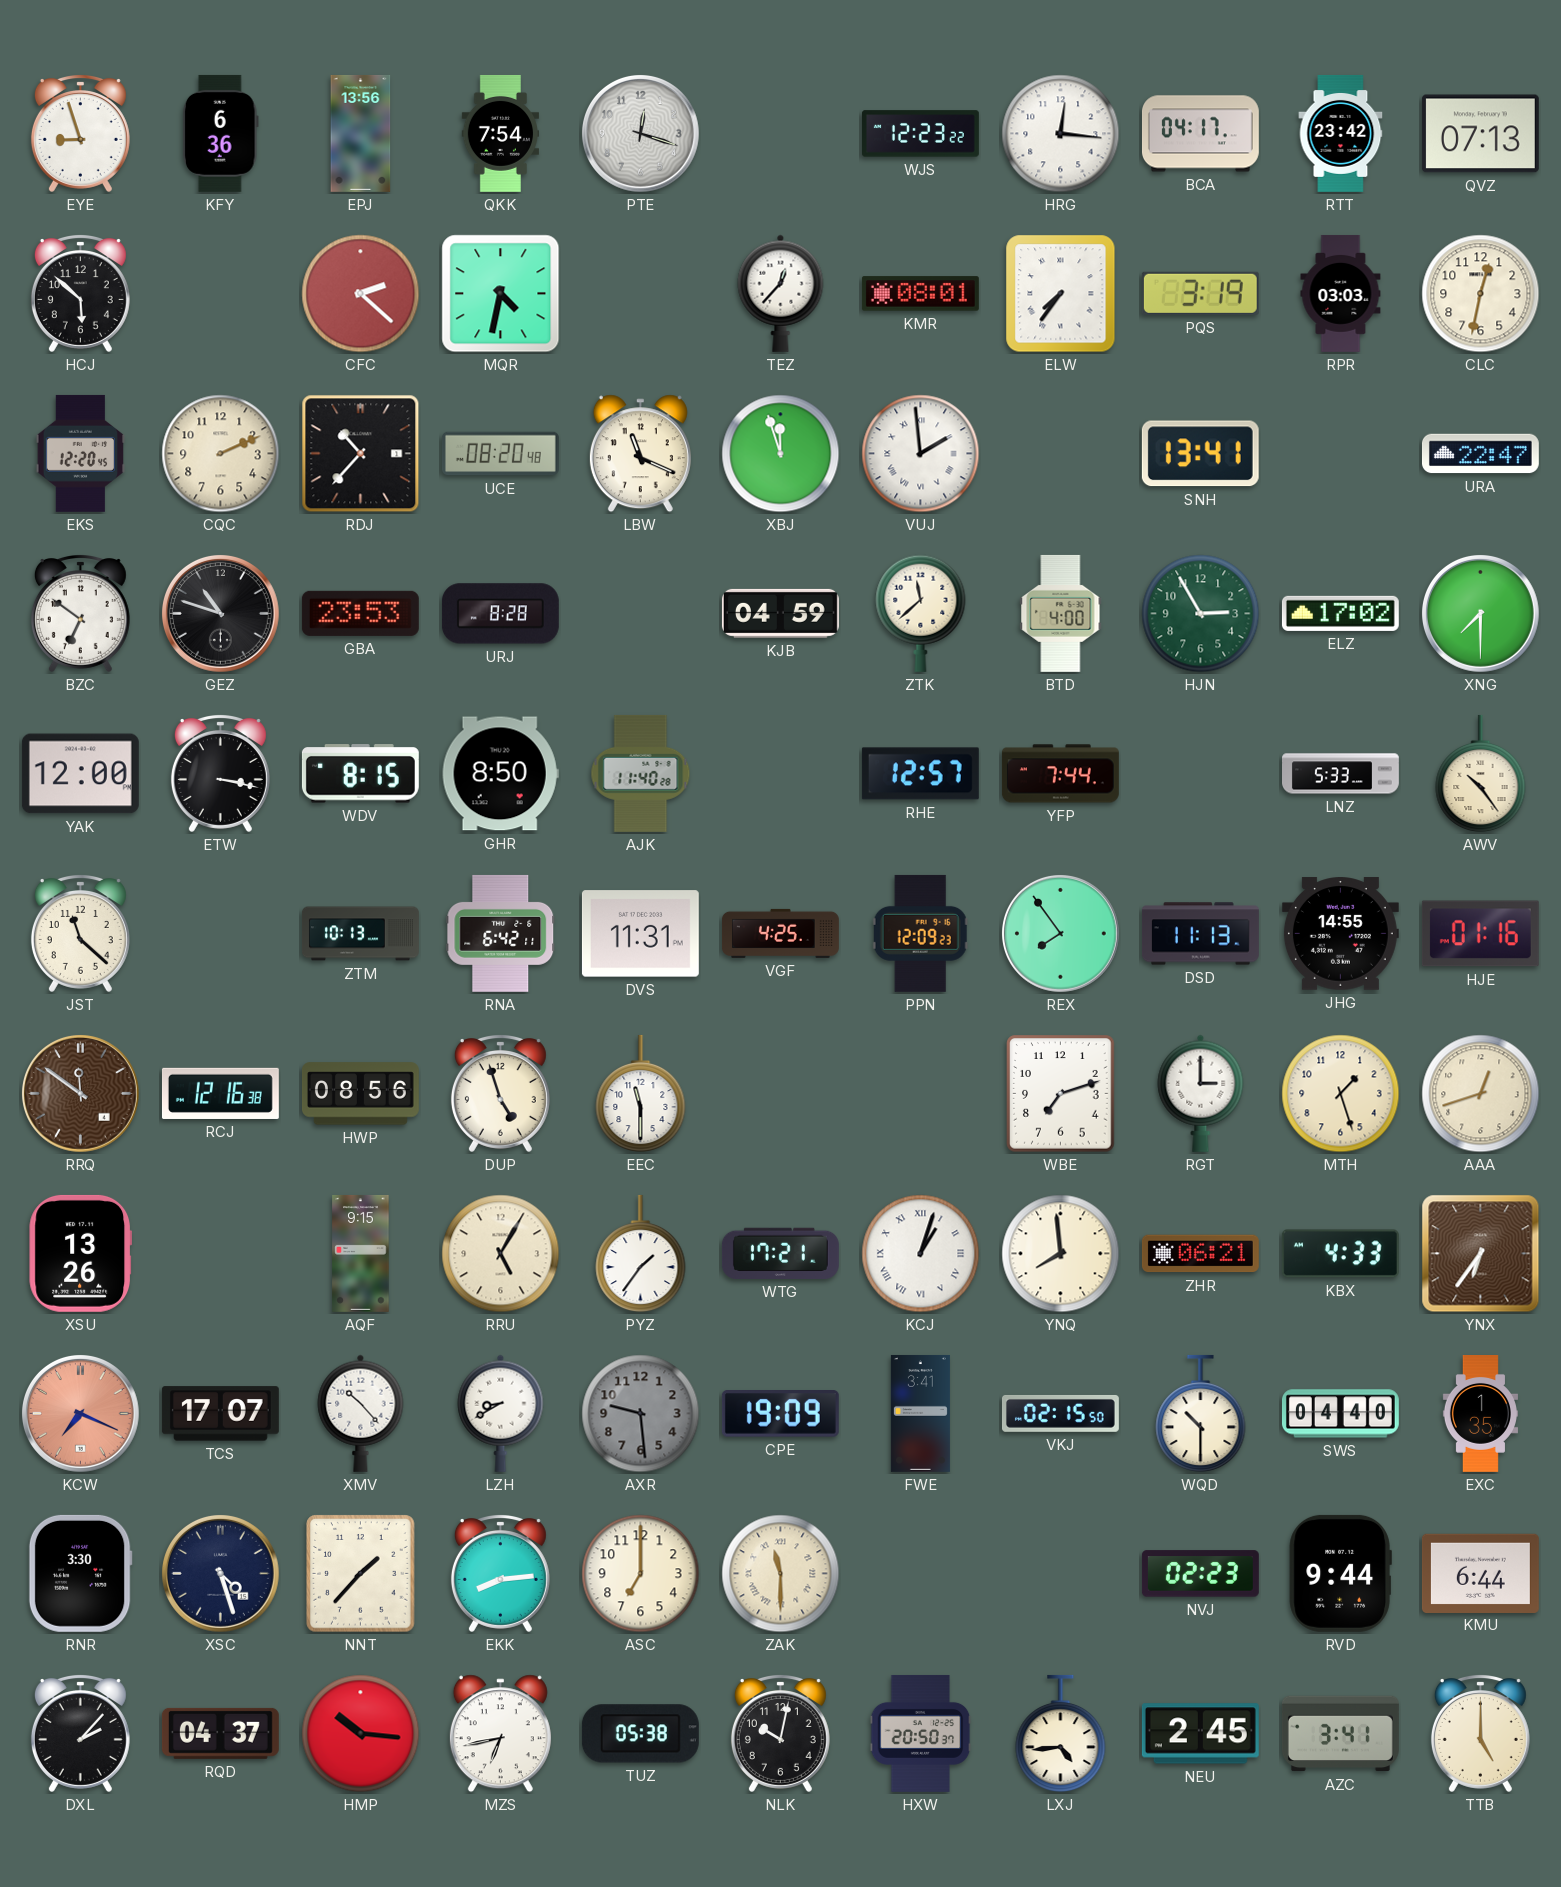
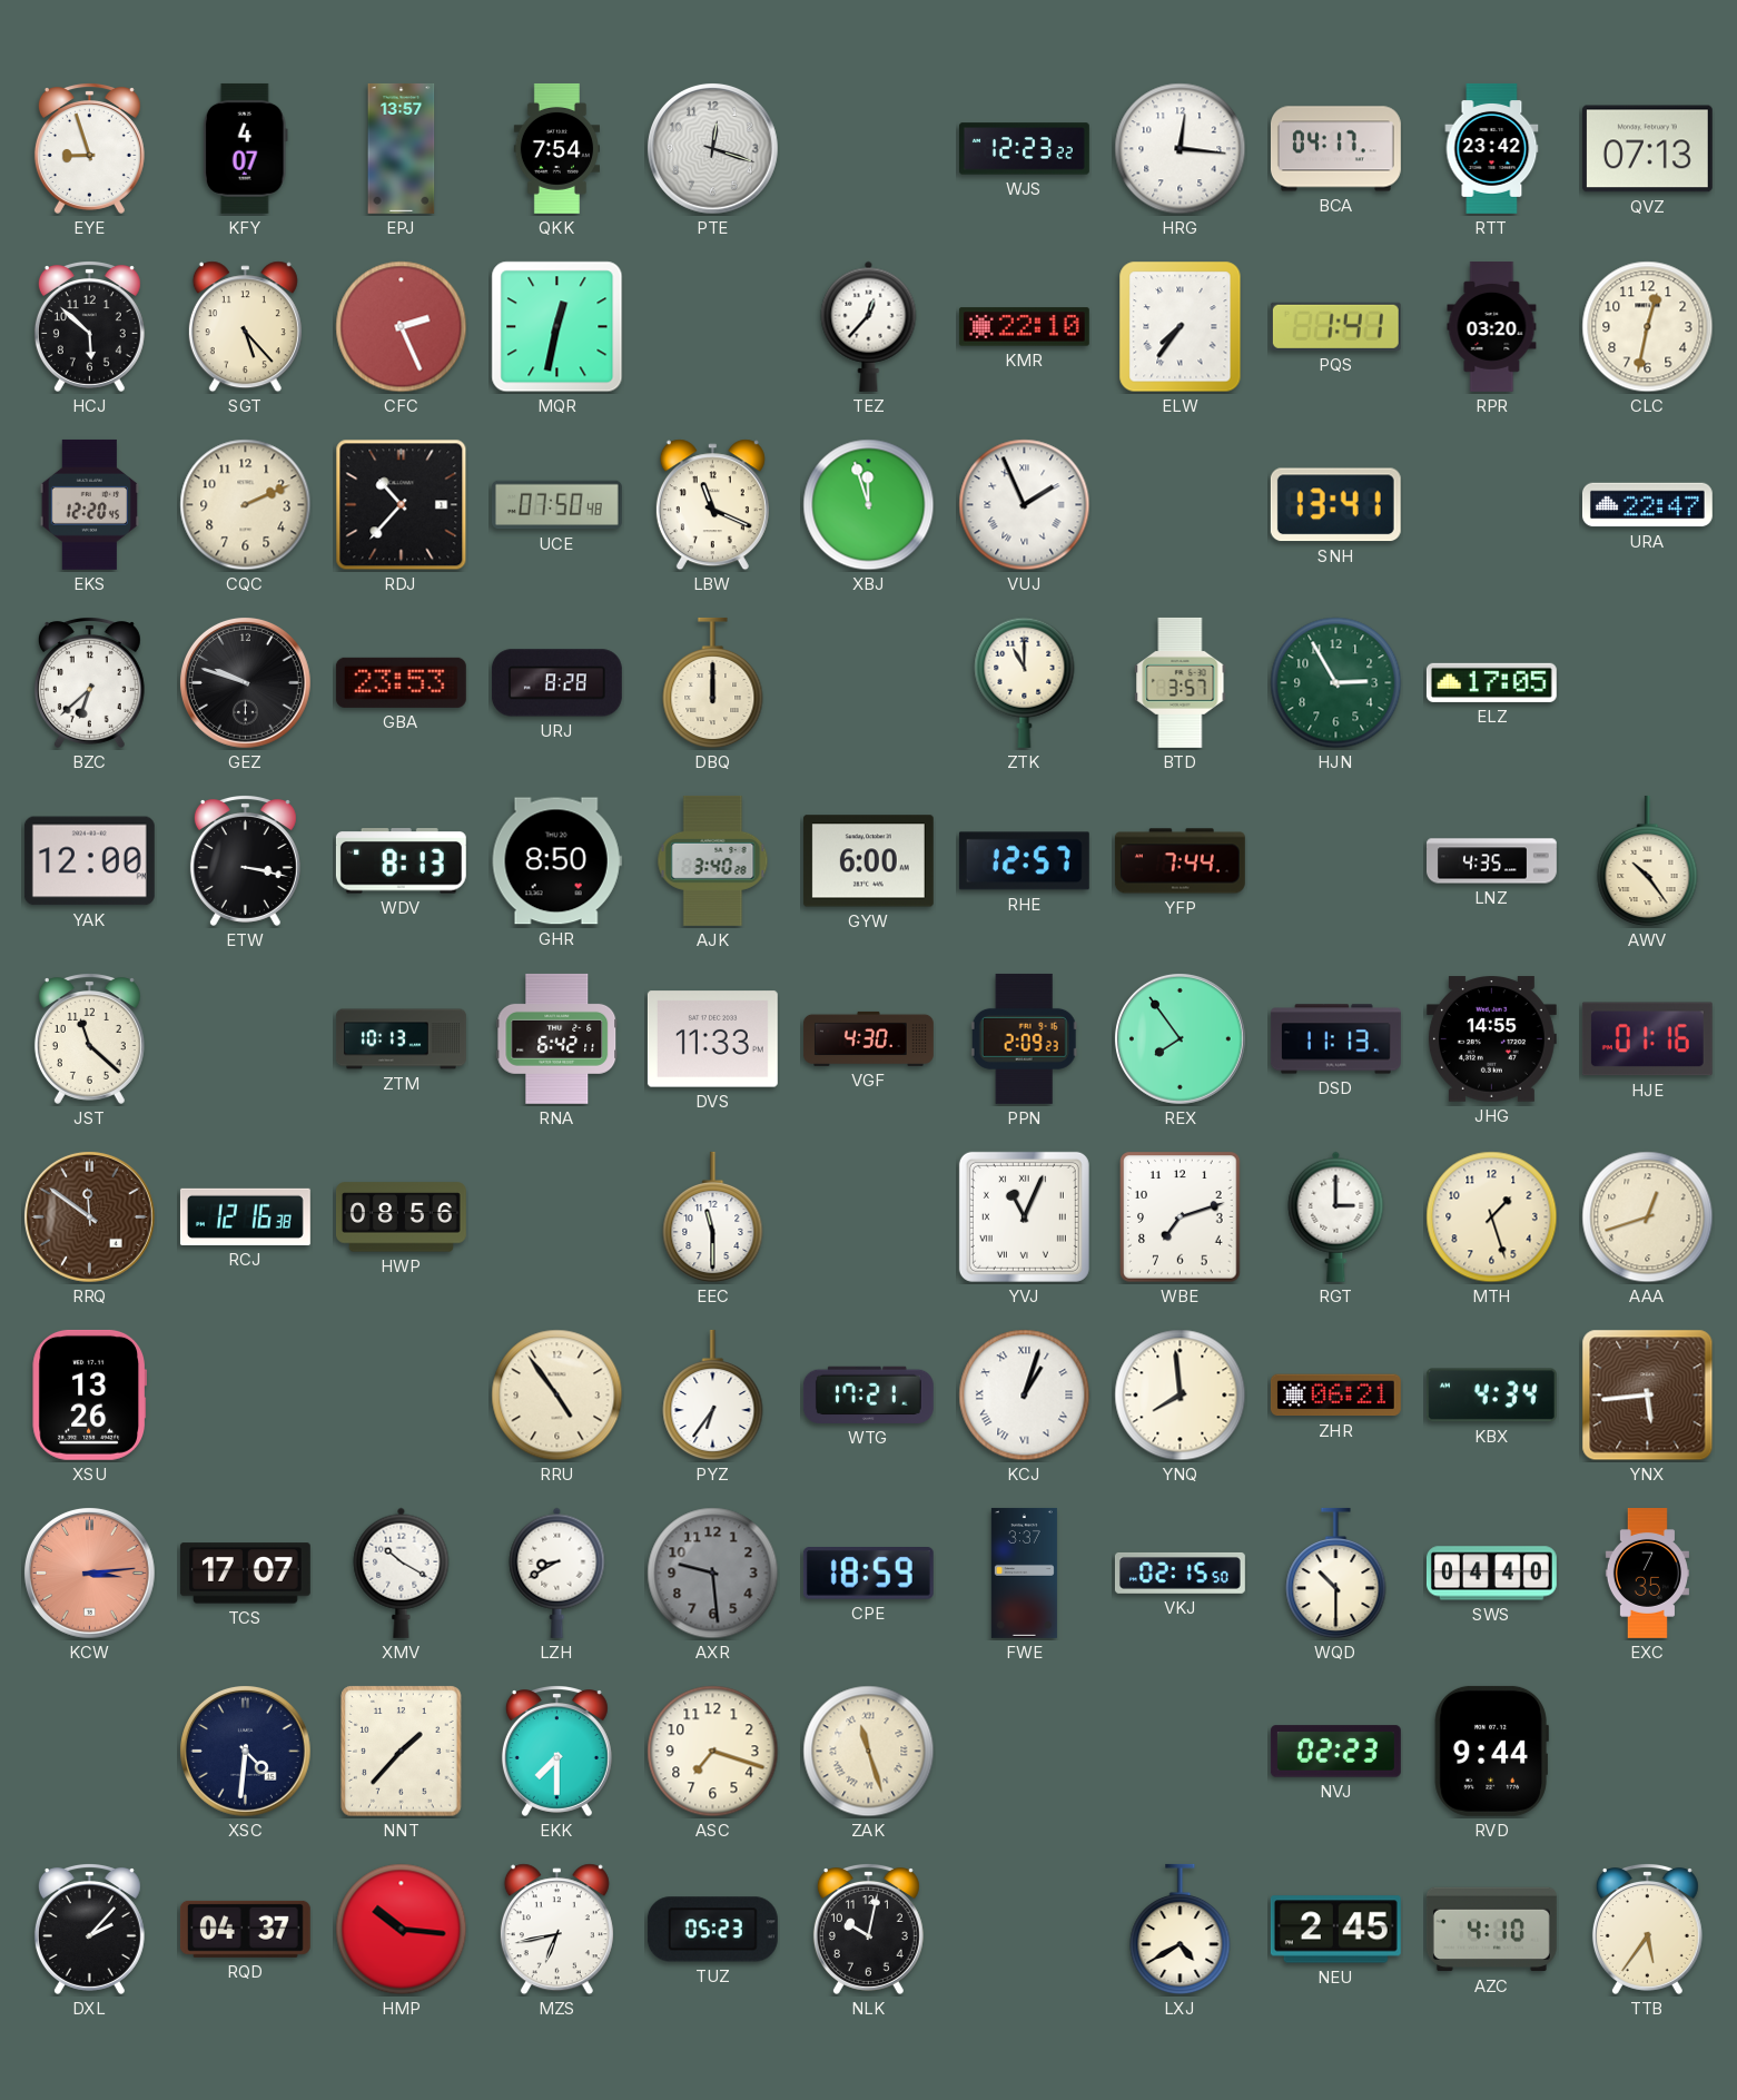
KFY: 6:36 -> 4:07
EPJ: 13:56 -> 13:57
SGT: none -> 5:23
CFC: 2:22 -> 2:26
MQR: 4:32 -> 12:32
KMR: 08:01 -> 22:10
PQS: 3:19 -> 1:41
RPR: 03:03 -> 03:20
UCE: 08:20 -> 07:50
VUJ: 1:59 -> 1:56
BZC: 6:51 -> 6:38
GEZ: 10:48 -> 9:48
DBQ: none -> 12:00
KJB: 04:59 -> none
ZTK: 11:38 -> 11:00
BTD: 4:00 -> 3:57
ELZ: 17:02 -> 17:05
XNG: 7:30 -> none
WDV: 8:15 -> 8:13
AJK: 11:40 -> 3:40
GYW: none -> 6:00
LNZ: 5:33 -> 4:35
DVS: 11:31 -> 11:33
VGF: 4:25 -> 4:30
PPN: 12:09 -> 2:09
DUP: 4:57 -> none
YVJ: none -> 11:04
AQF: 9:15 -> none
RRU: 5:05 -> 4:54
PYZ: 1:36 -> 6:36
KBX: 4:33 -> 4:34
YNX: 6:36 -> 5:44
KCW: 7:19 -> 3:14
XMV: 10:23 -> 10:20
CPE: 19:09 -> 18:59
FWE: 3:41 -> 3:37
EXC: 1:35 -> 7:35
RNR: 3:30 -> none
XSC: 4:27 -> 4:31
EKK: 8:14 -> 7:30
ASC: 7:00 -> 7:18
ZAK: 11:30 -> 11:27
KMU: 6:44 -> none
TUZ: 05:38 -> 05:23
HXW: 20:50 -> none
LXJ: 4:44 -> 4:40
AZC: 3:41 -> 4:10
TTB: 5:00 -> 5:36
